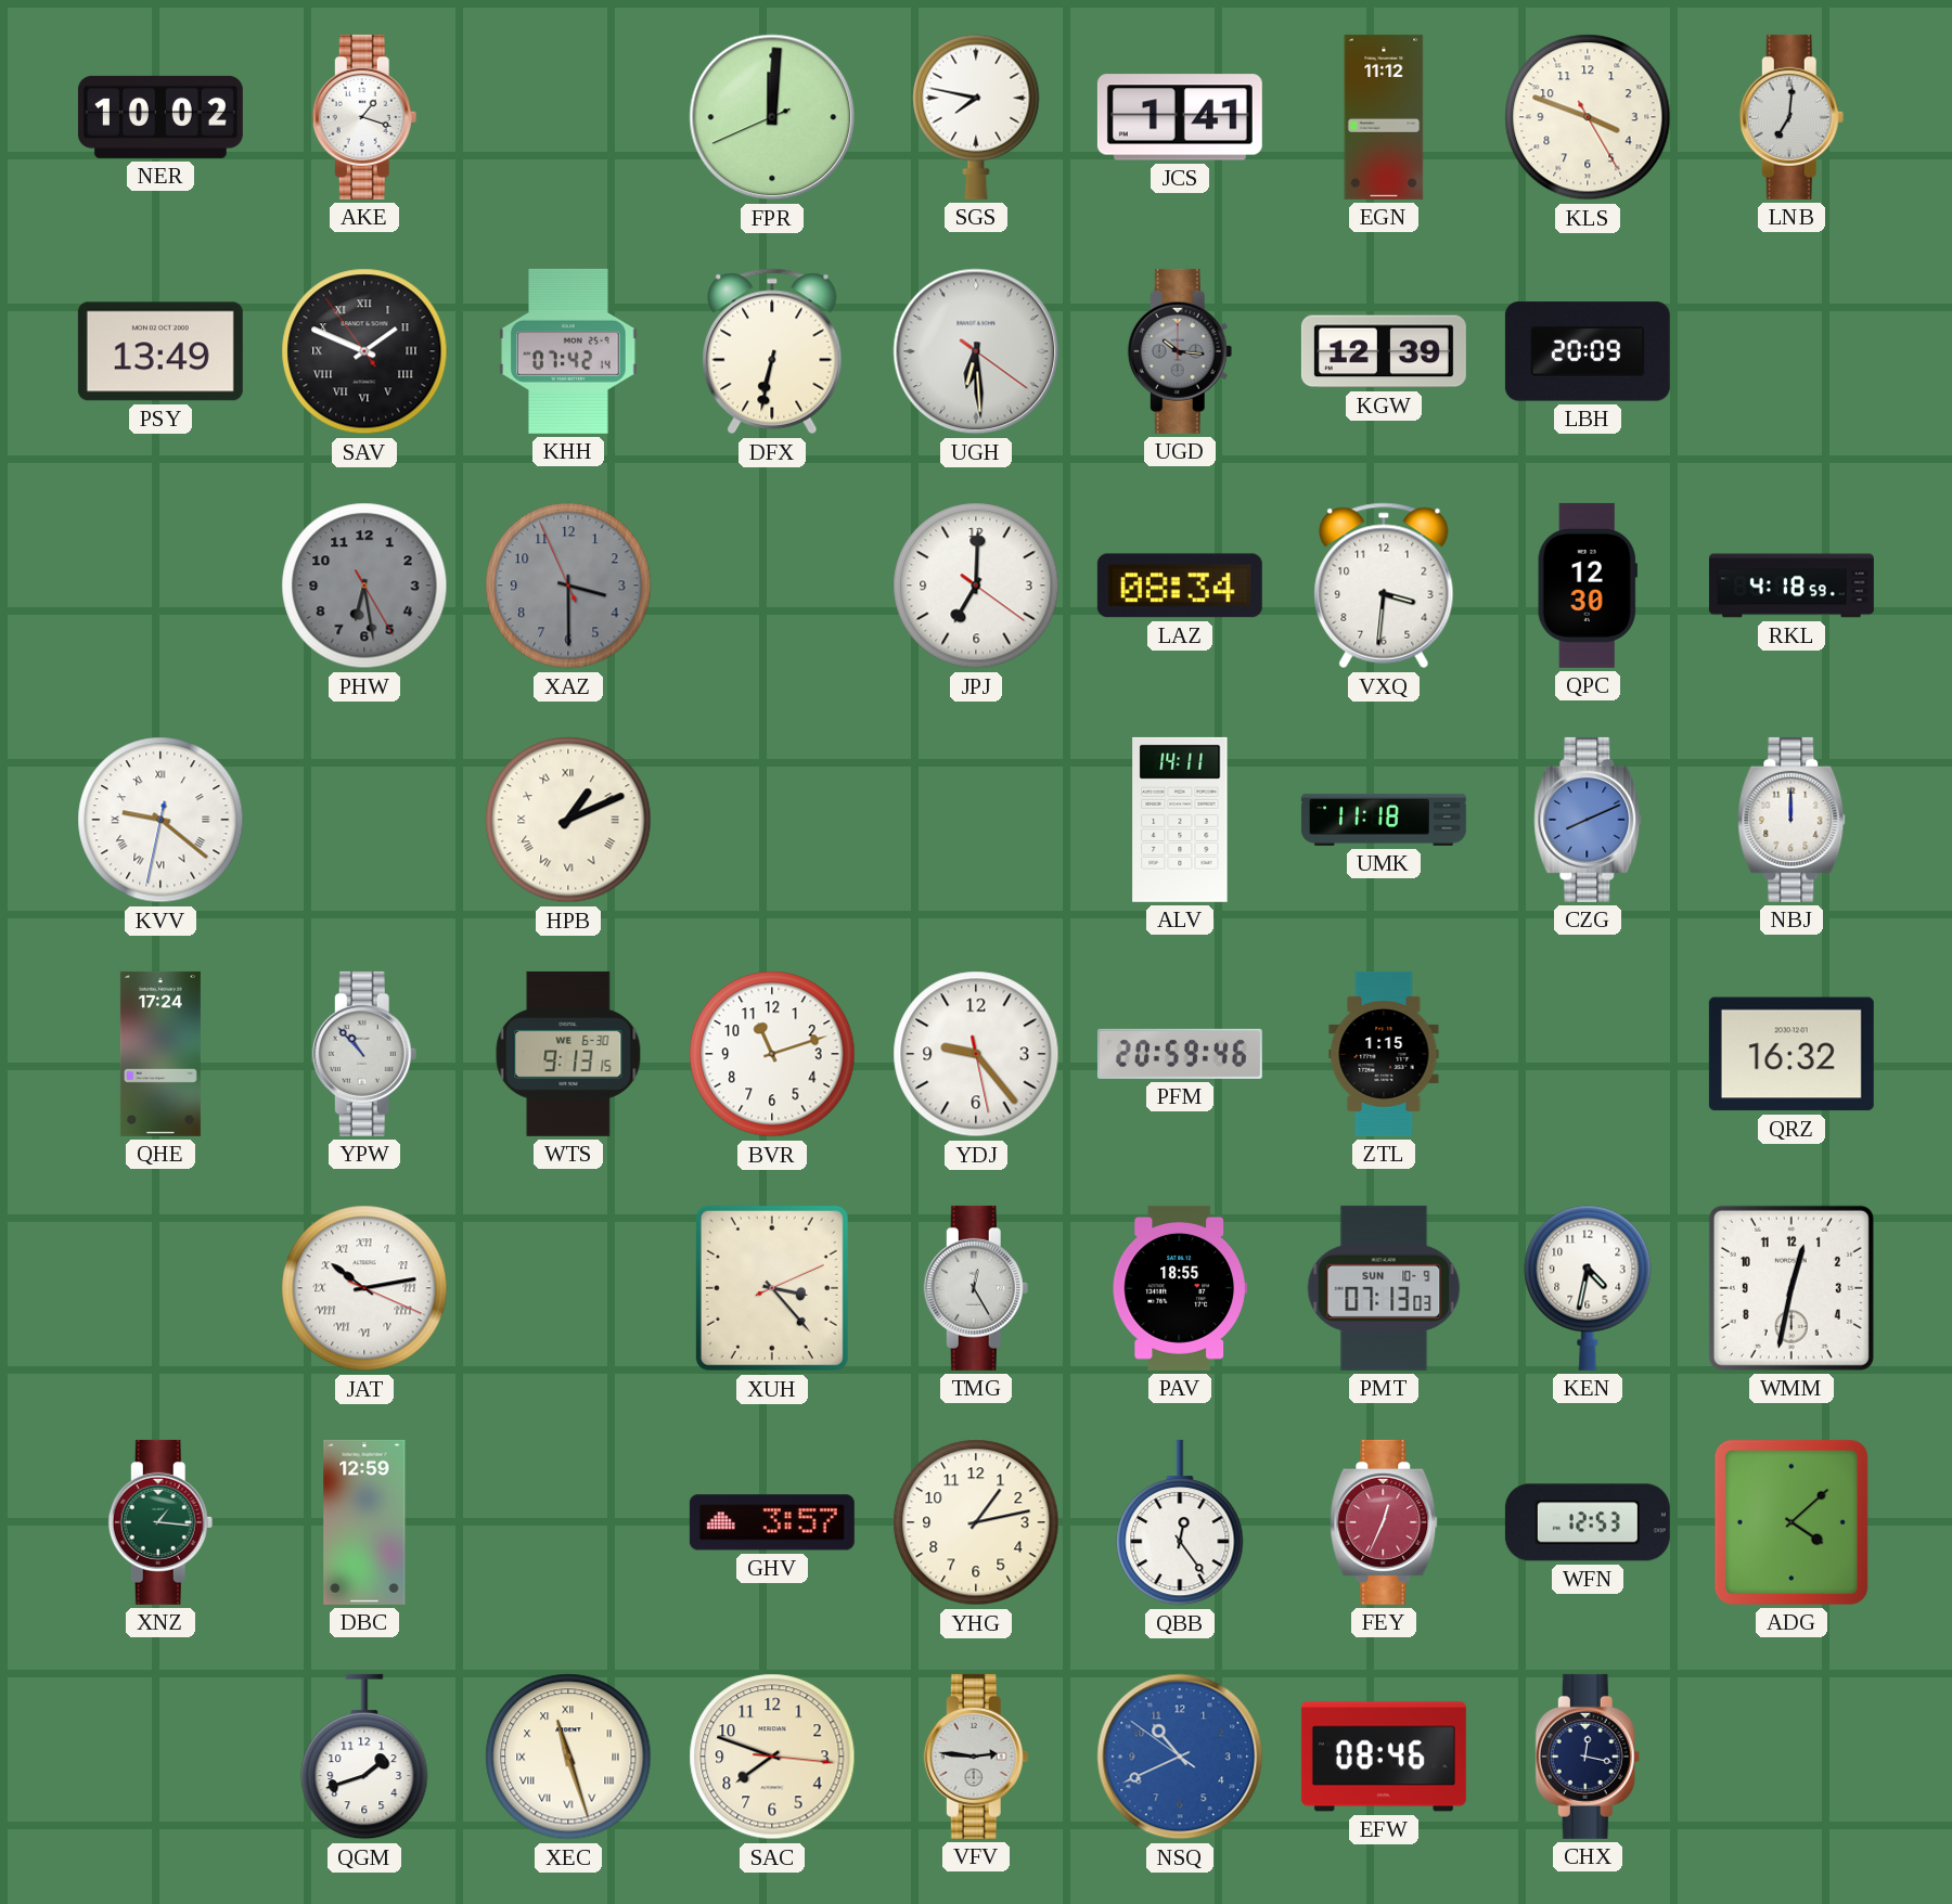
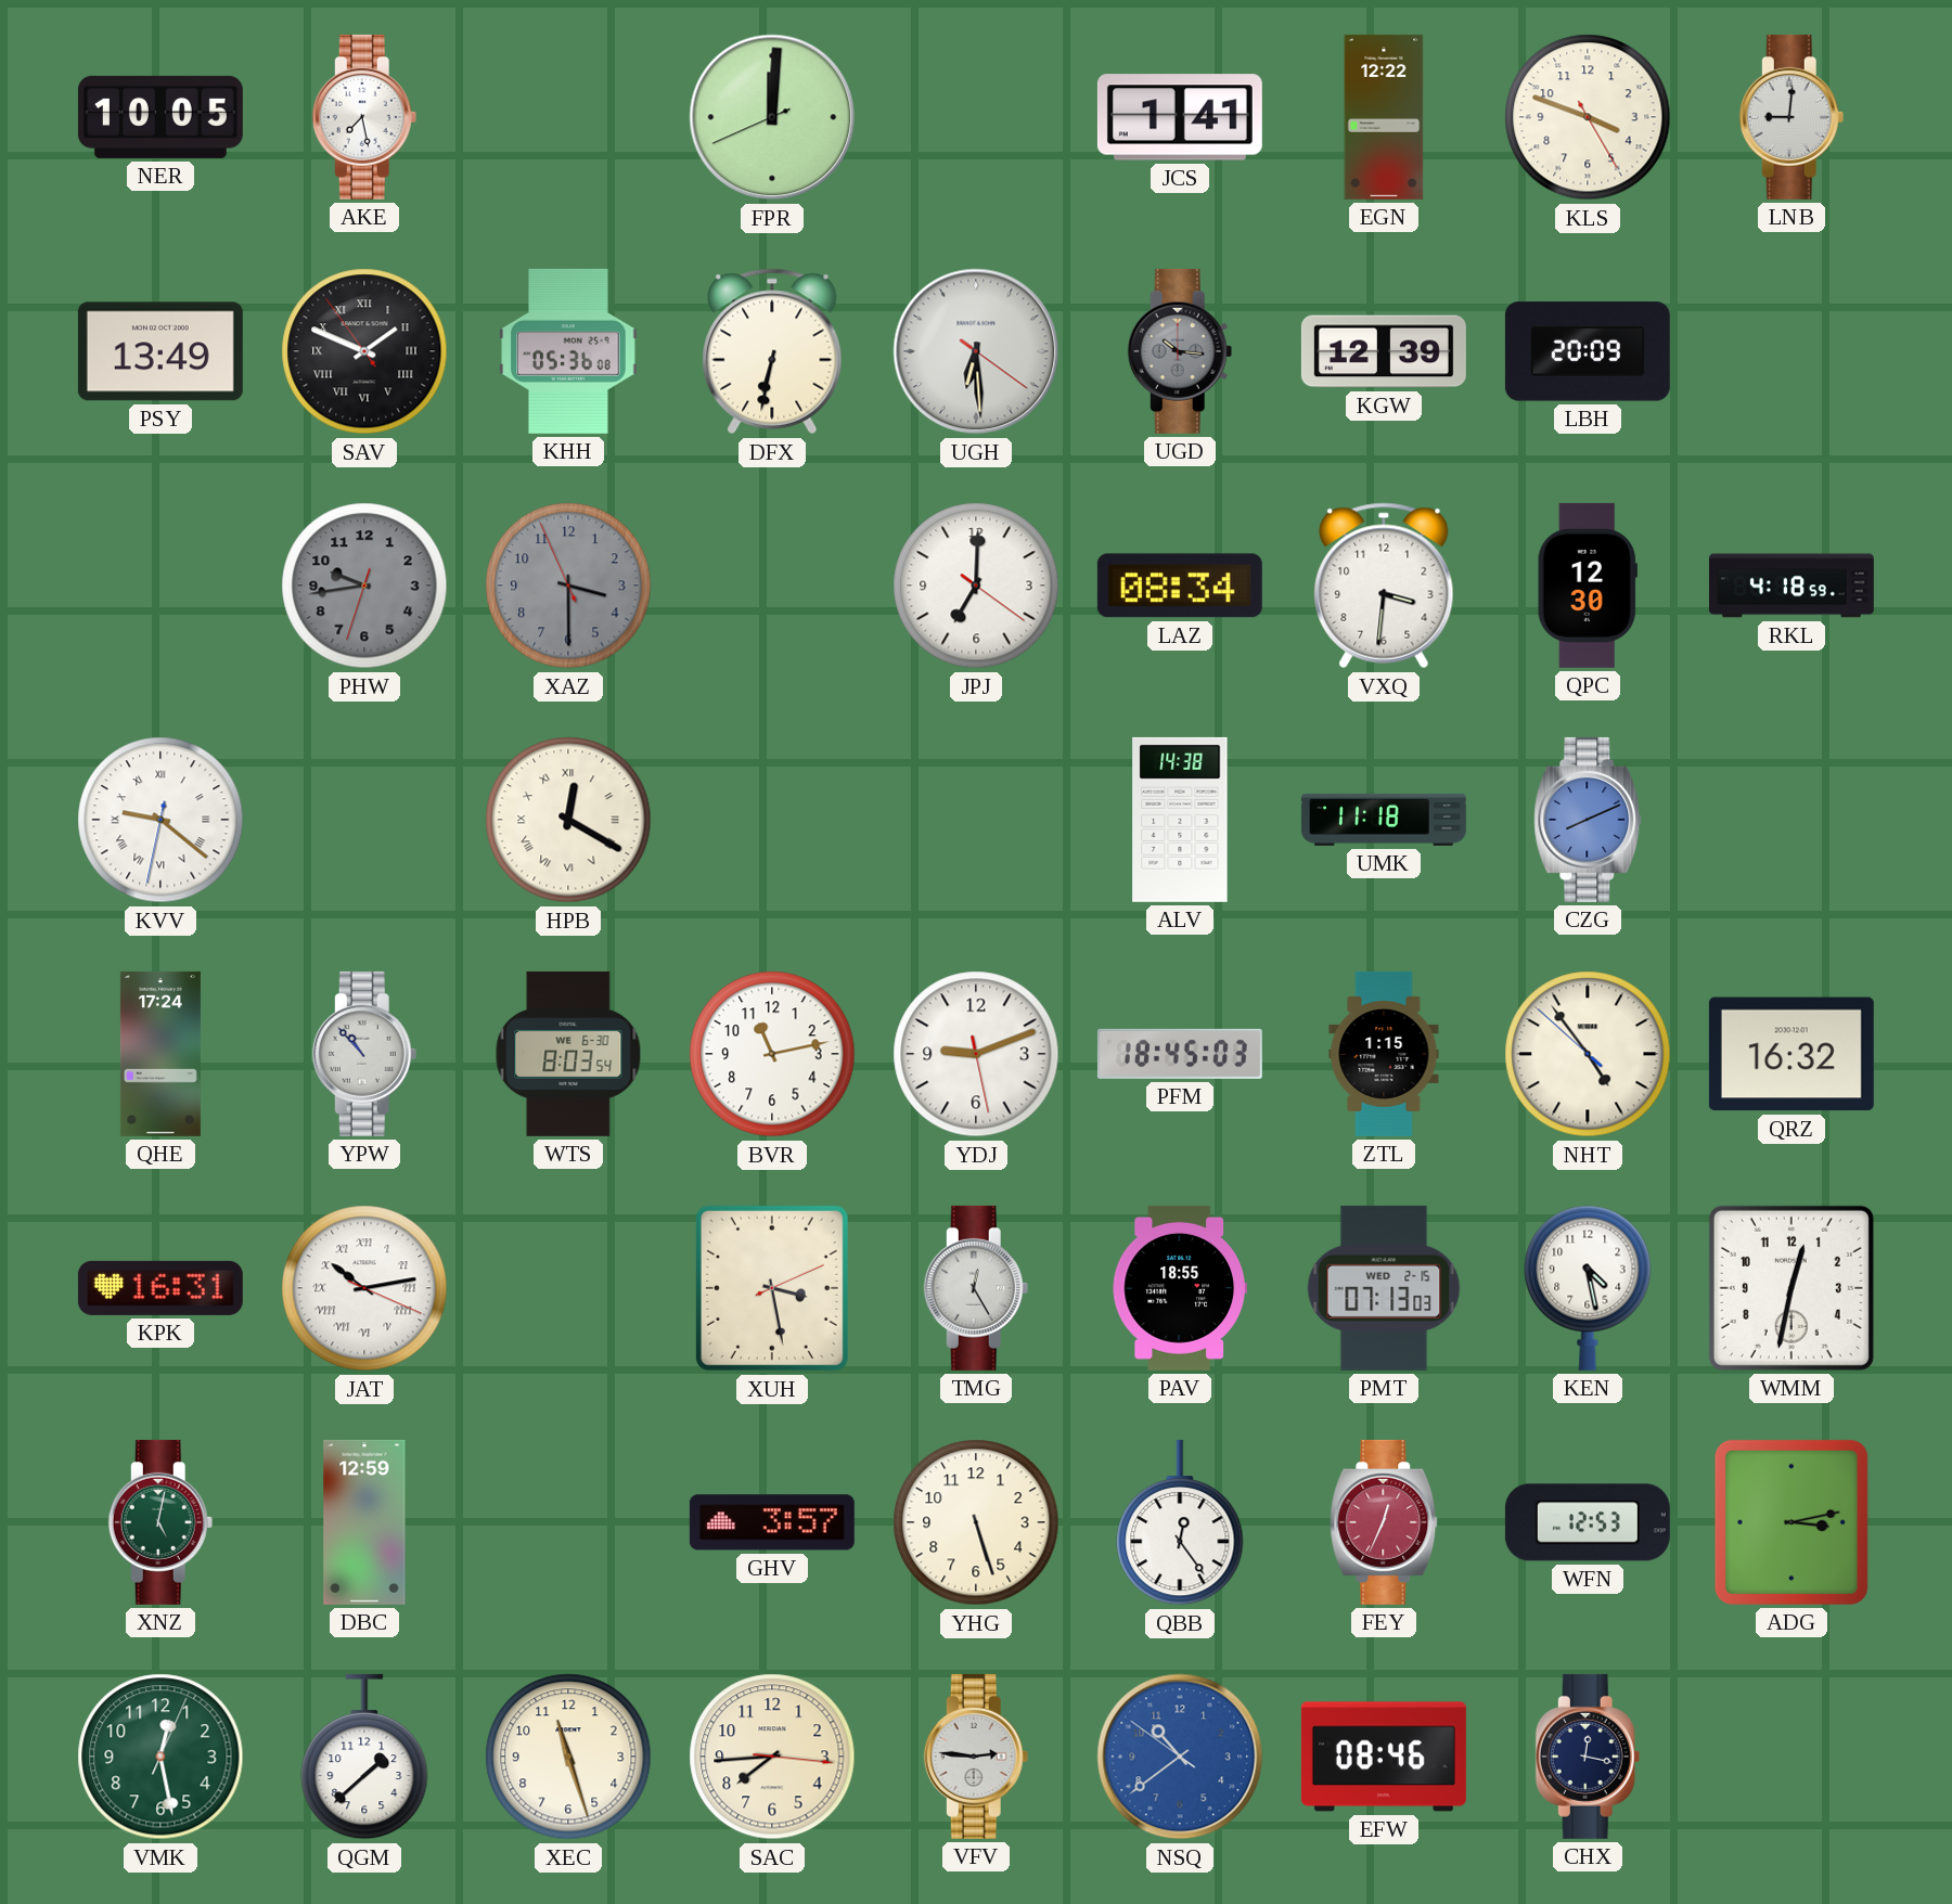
NER: 10:02 -> 10:05
AKE: 1:18 -> 7:28
SGS: 7:47 -> none
EGN: 11:12 -> 12:22
LNB: 7:01 -> 9:01
KHH: 07:42 -> 05:36
PHW: 6:28 -> 9:43
HPB: 1:11 -> 12:20
ALV: 14:11 -> 14:38
NBJ: 12:00 -> none
WTS: 9:13 -> 8:03
BVR: 11:12 -> 11:13
YDJ: 9:23 -> 9:11
PFM: 20:59 -> 18:45
NHT: none -> 4:53
KPK: none -> 16:31
XUH: 3:23 -> 3:28
PMT date: SUN 10-9 -> WED 2-15
KEN: 4:32 -> 4:28
XNZ: 1:16 -> 5:02
YHG: 1:13 -> 5:27
ADG: 4:08 -> 3:13
VMK: none -> 12:28
QGM: 1:42 -> 1:38
XEC numerals: Roman -> Arabic
SAC: 7:48 -> 7:44
NSQ: 10:40 -> 10:38
